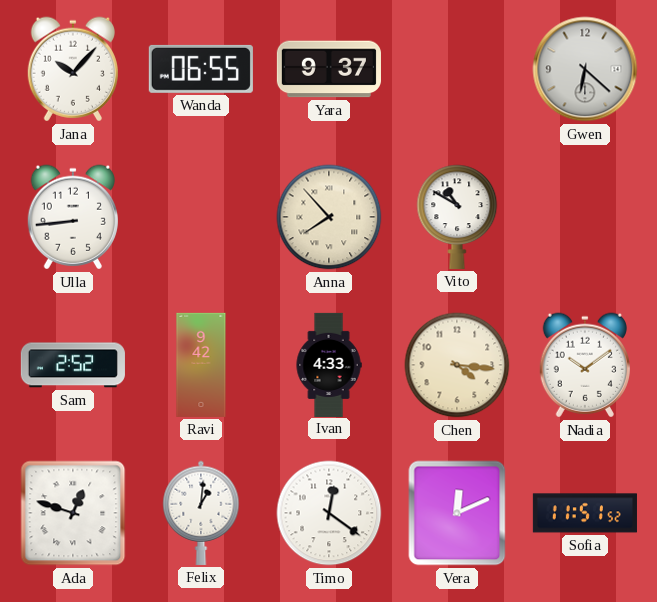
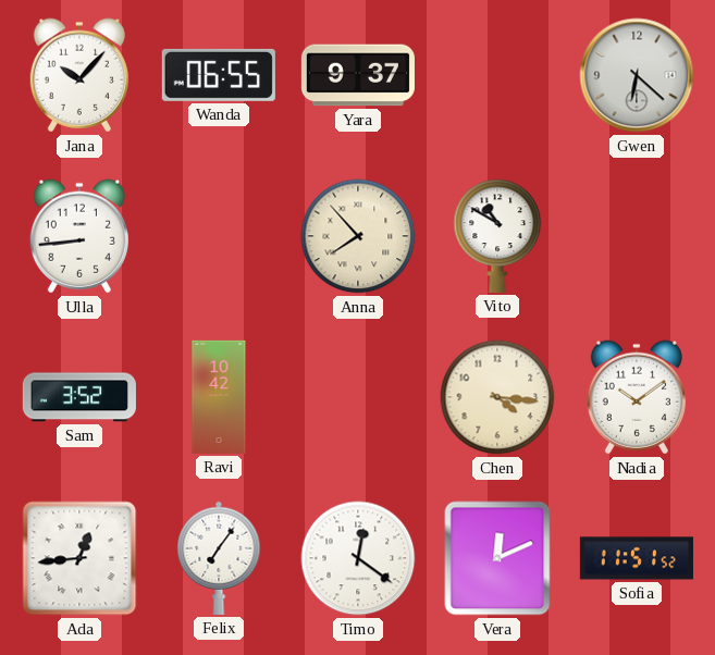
Sam: 2:52 -> 3:52
Ravi: 9:42 -> 10:42
Ivan: 4:33 -> none
Ada: 12:48 -> 12:44
Felix: 1:01 -> 7:06
